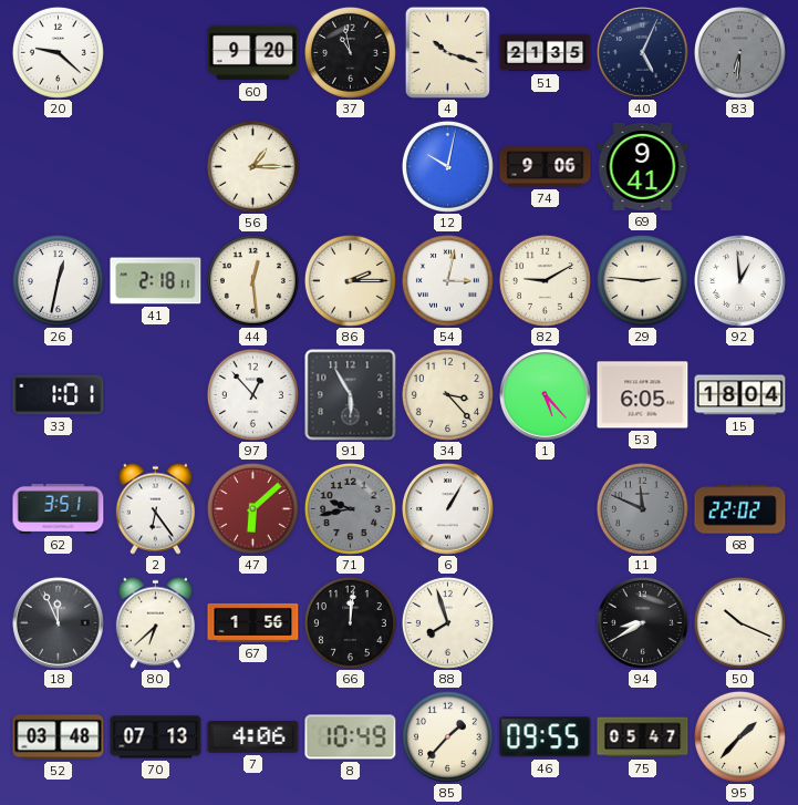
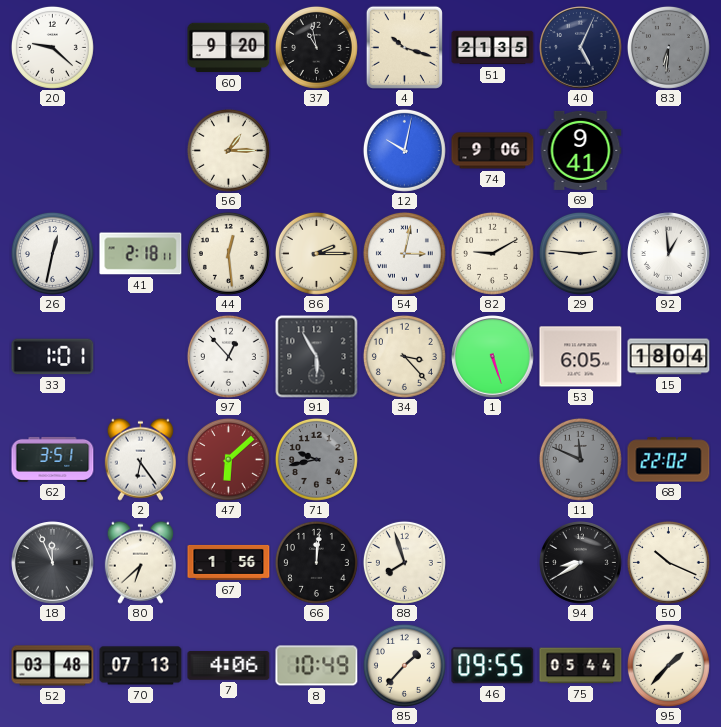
1: 5:23 -> 5:27
6: 1:05 -> none
75: 05:47 -> 05:44
